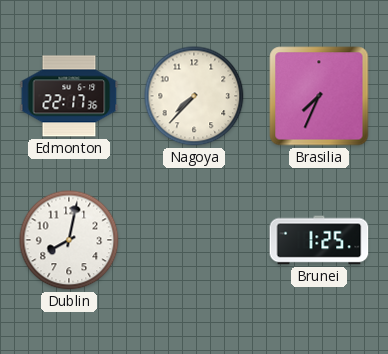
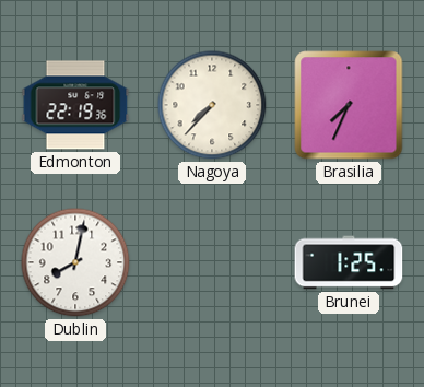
Edmonton: 22:17 -> 22:19
